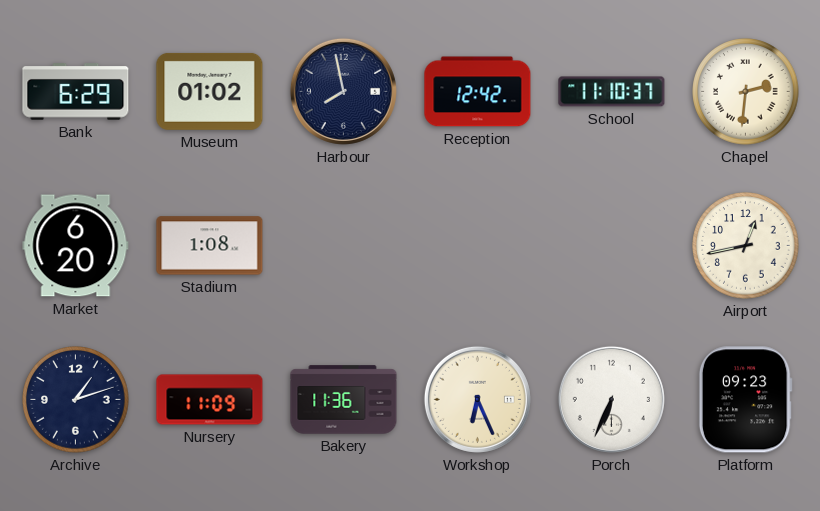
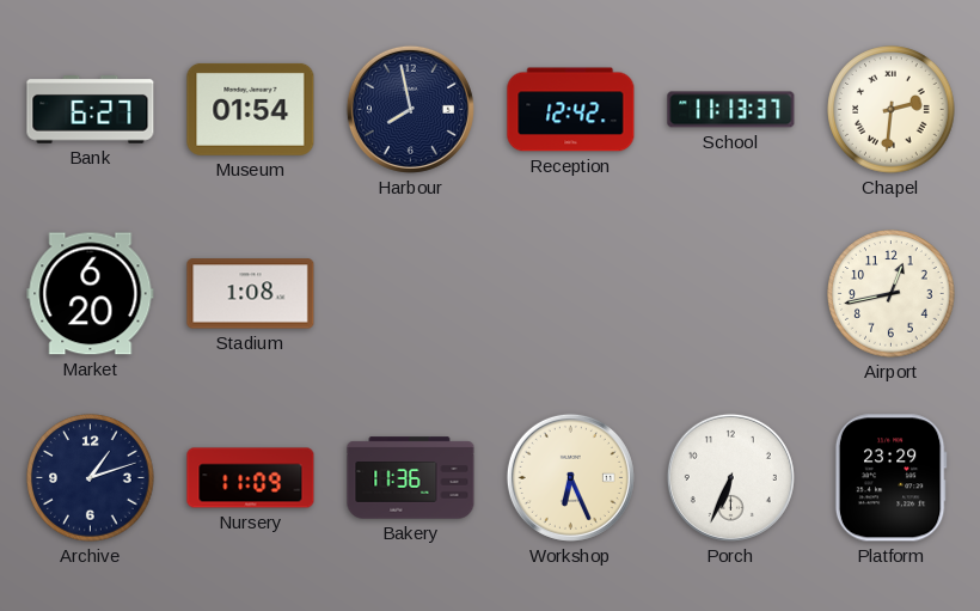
Bank: 6:29 -> 6:27
Museum: 01:02 -> 01:54
School: 11:10 -> 11:13
Platform: 09:23 -> 23:29
